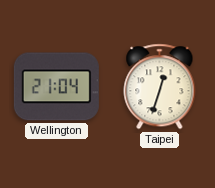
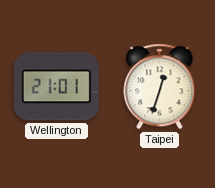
Wellington: 21:04 -> 21:01
